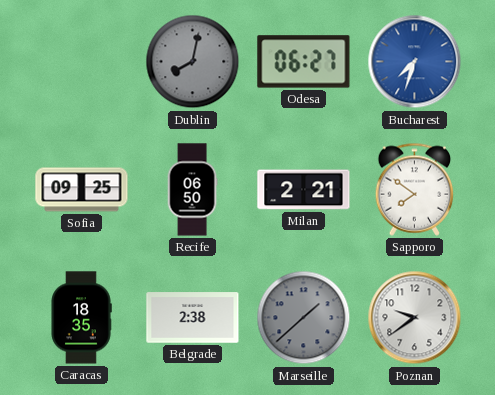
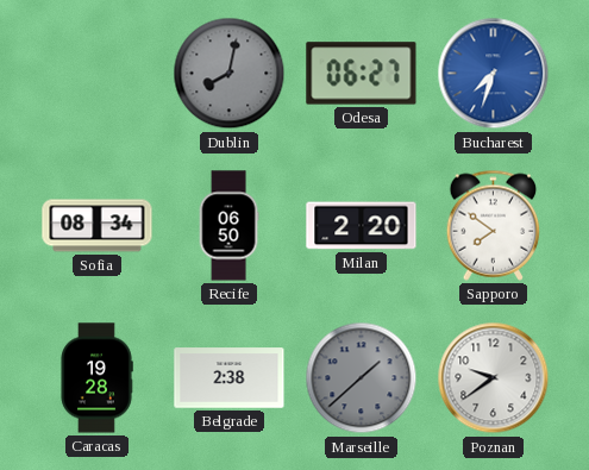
Sofia: 09:25 -> 08:34
Milan: 2:21 -> 2:20
Caracas: 18:35 -> 19:28
